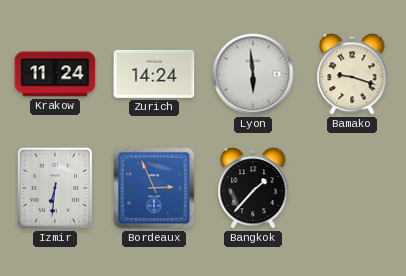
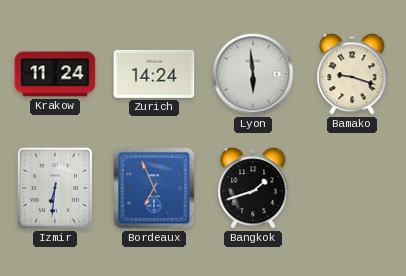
Bordeaux: 2:56 -> 6:56
Bangkok: 1:37 -> 1:42
